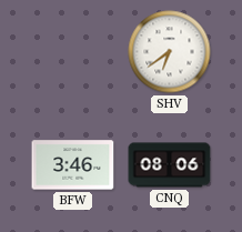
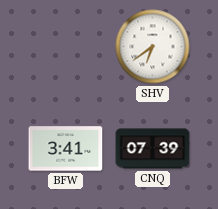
BFW: 3:46 -> 3:41
CNQ: 08:06 -> 07:39
